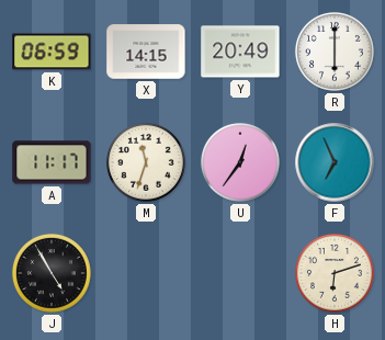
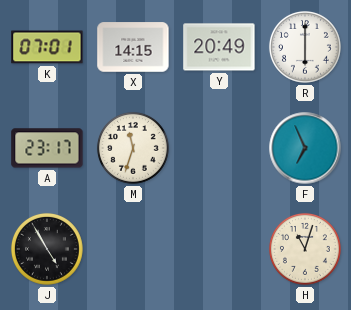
K: 06:59 -> 07:01
A: 11:17 -> 23:17
U: 12:36 -> none
H: 6:12 -> 11:03
